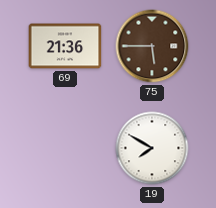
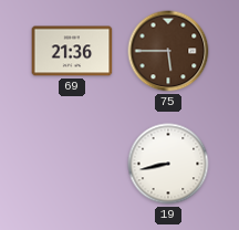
19: 7:50 -> 8:43
